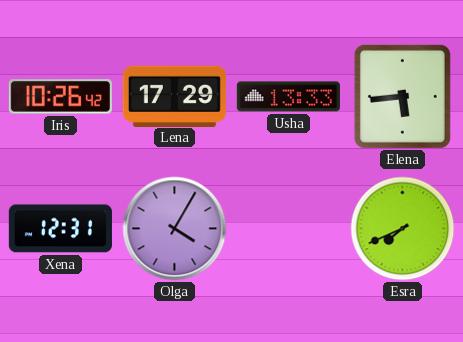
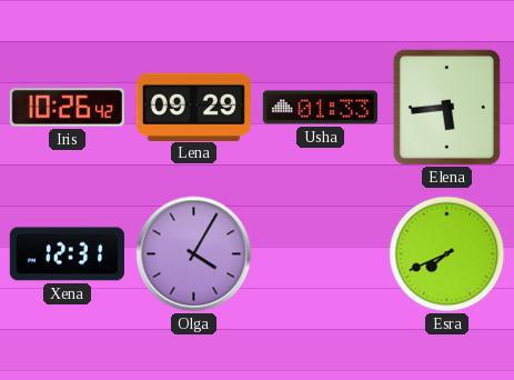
Lena: 17:29 -> 09:29
Usha: 13:33 -> 01:33
